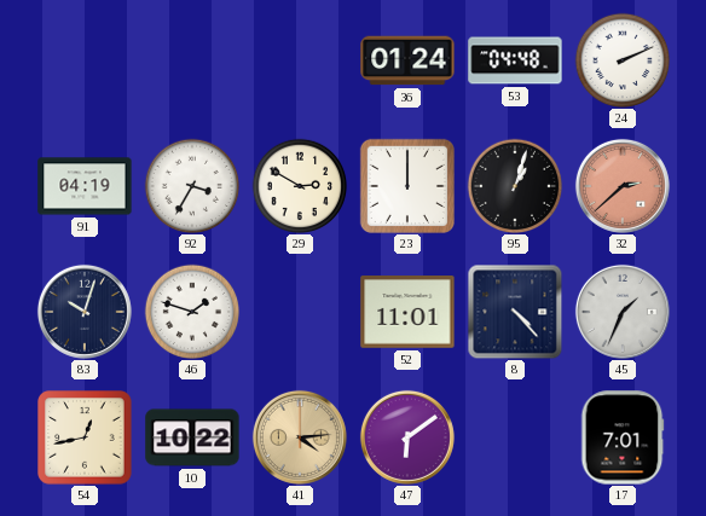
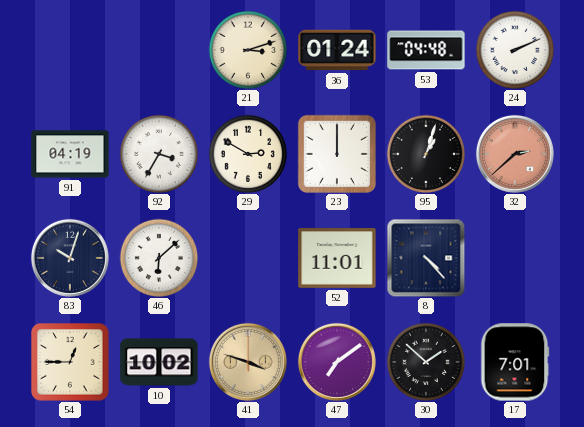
21: none -> 3:12
46: 1:48 -> 6:08
45: 1:34 -> none
54: 12:43 -> 12:45
10: 10:22 -> 10:02
41: 4:14 -> 3:48
47: 6:09 -> 7:09
30: none -> 1:52
